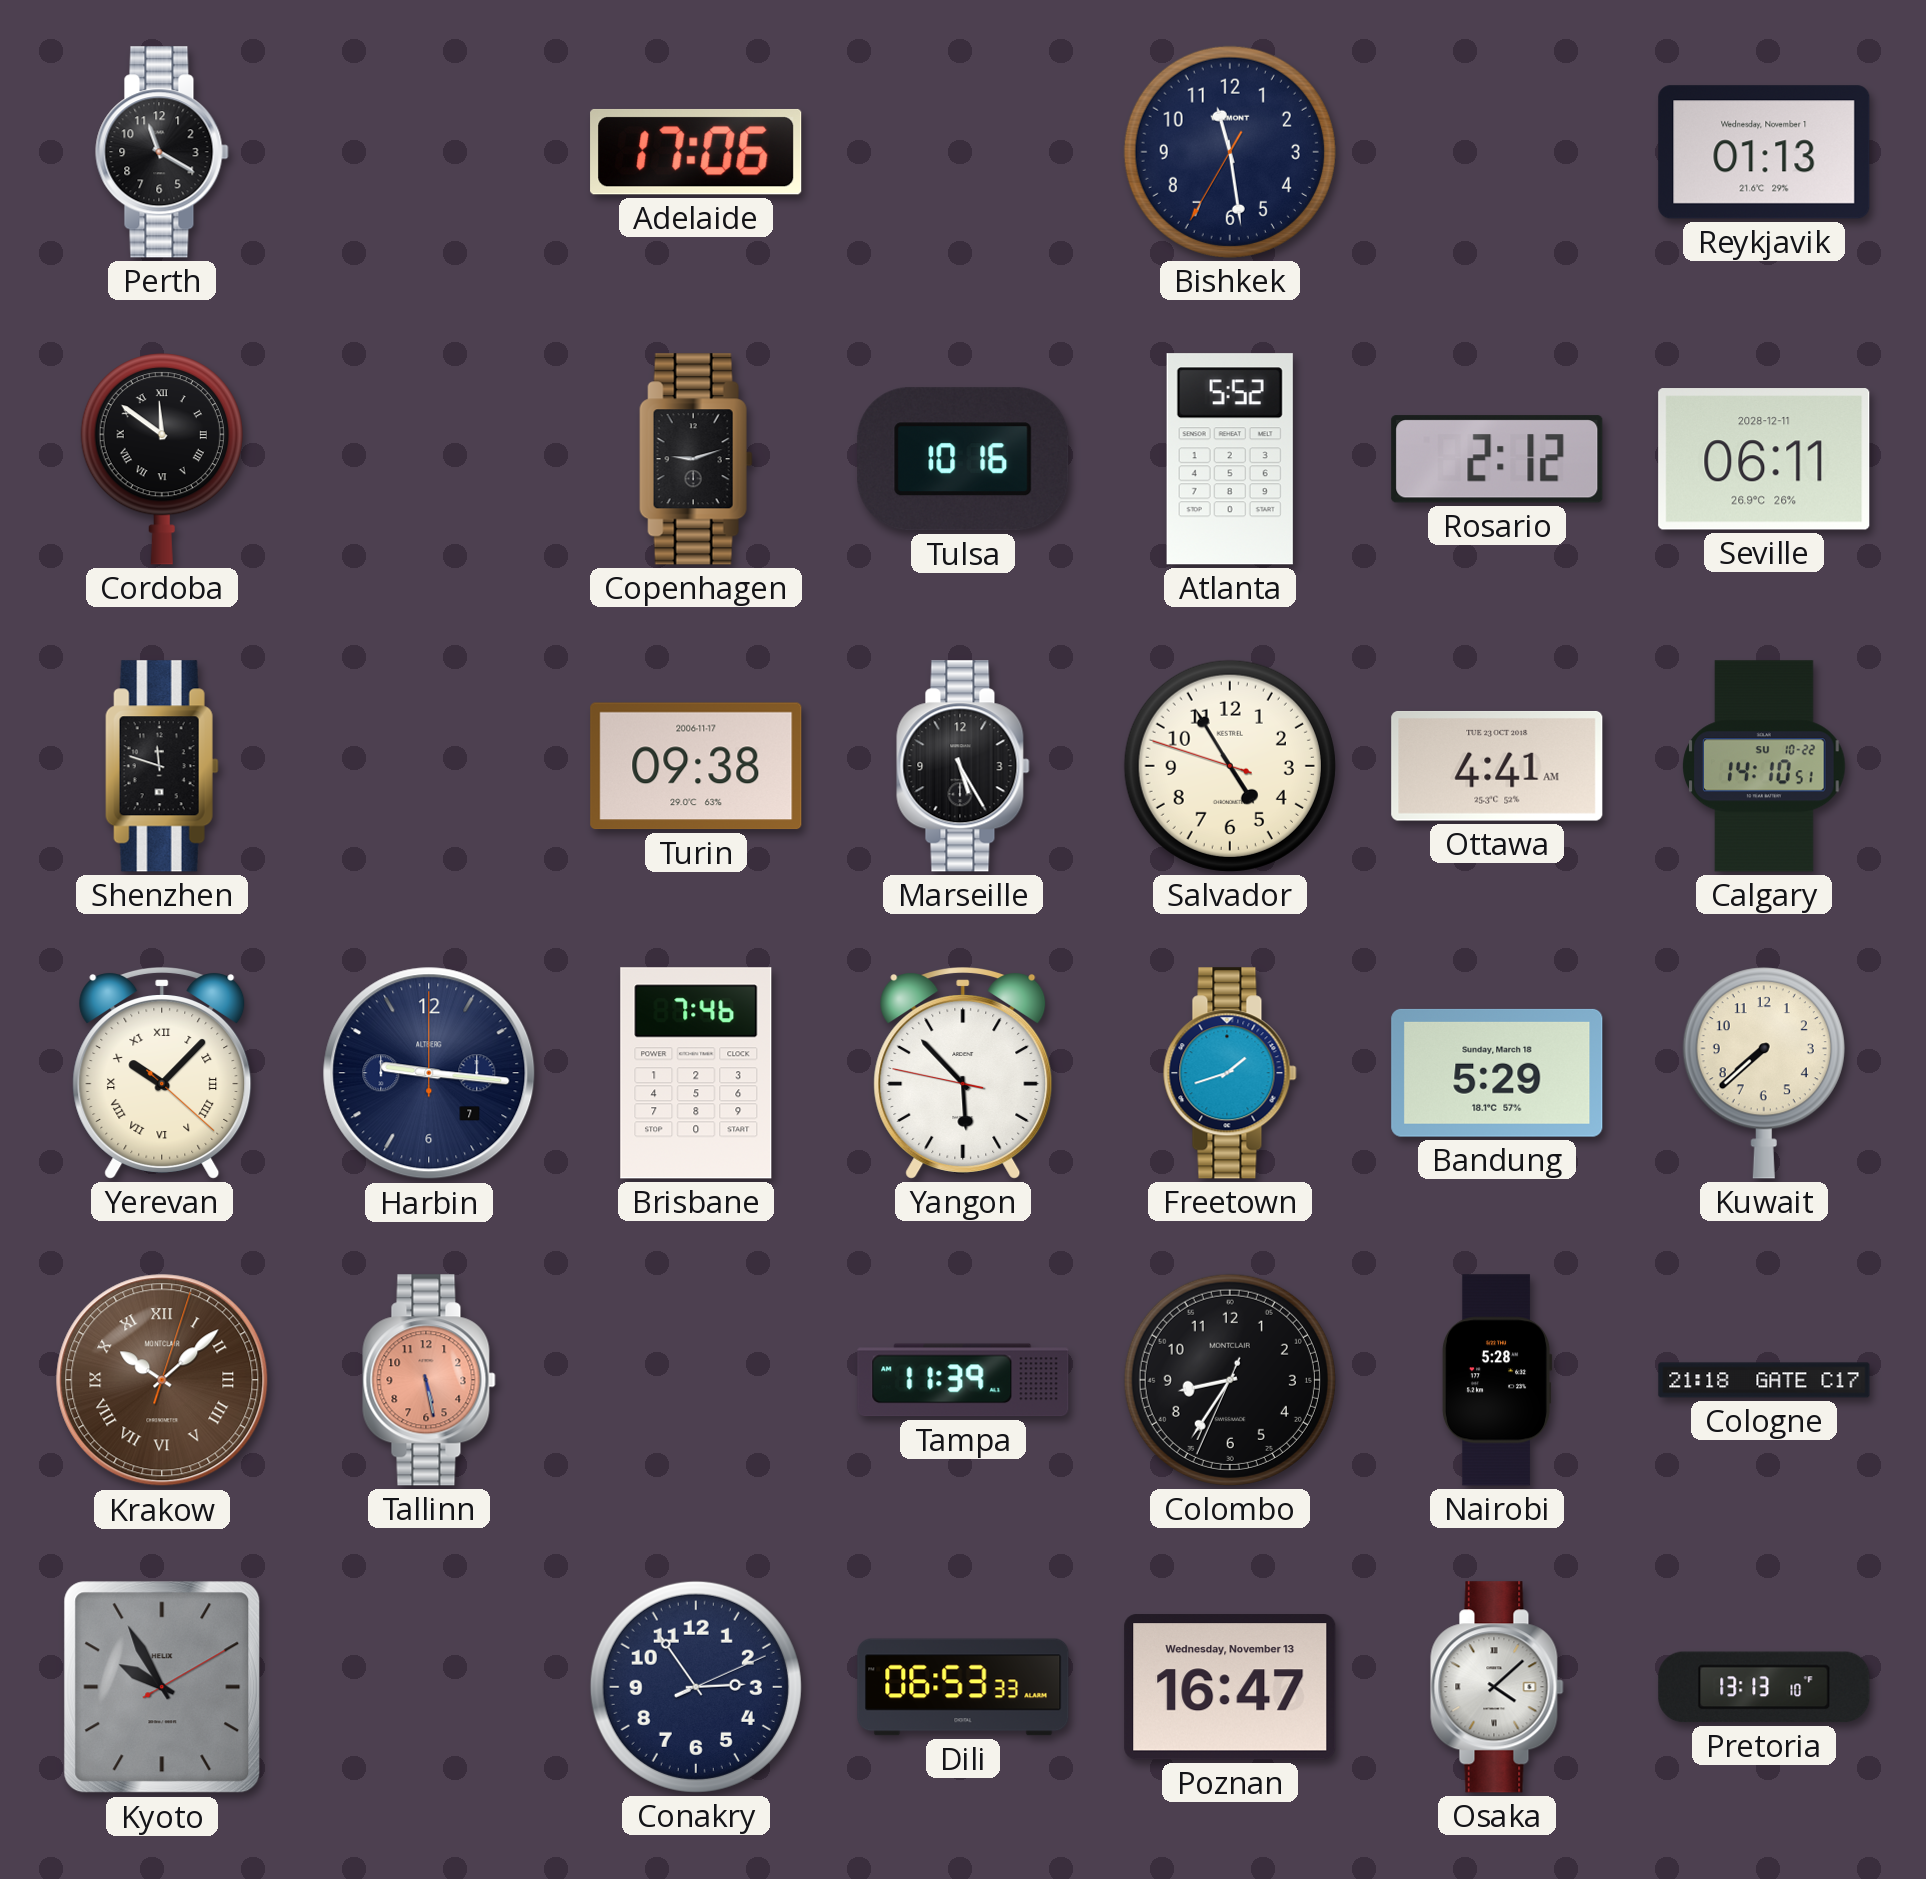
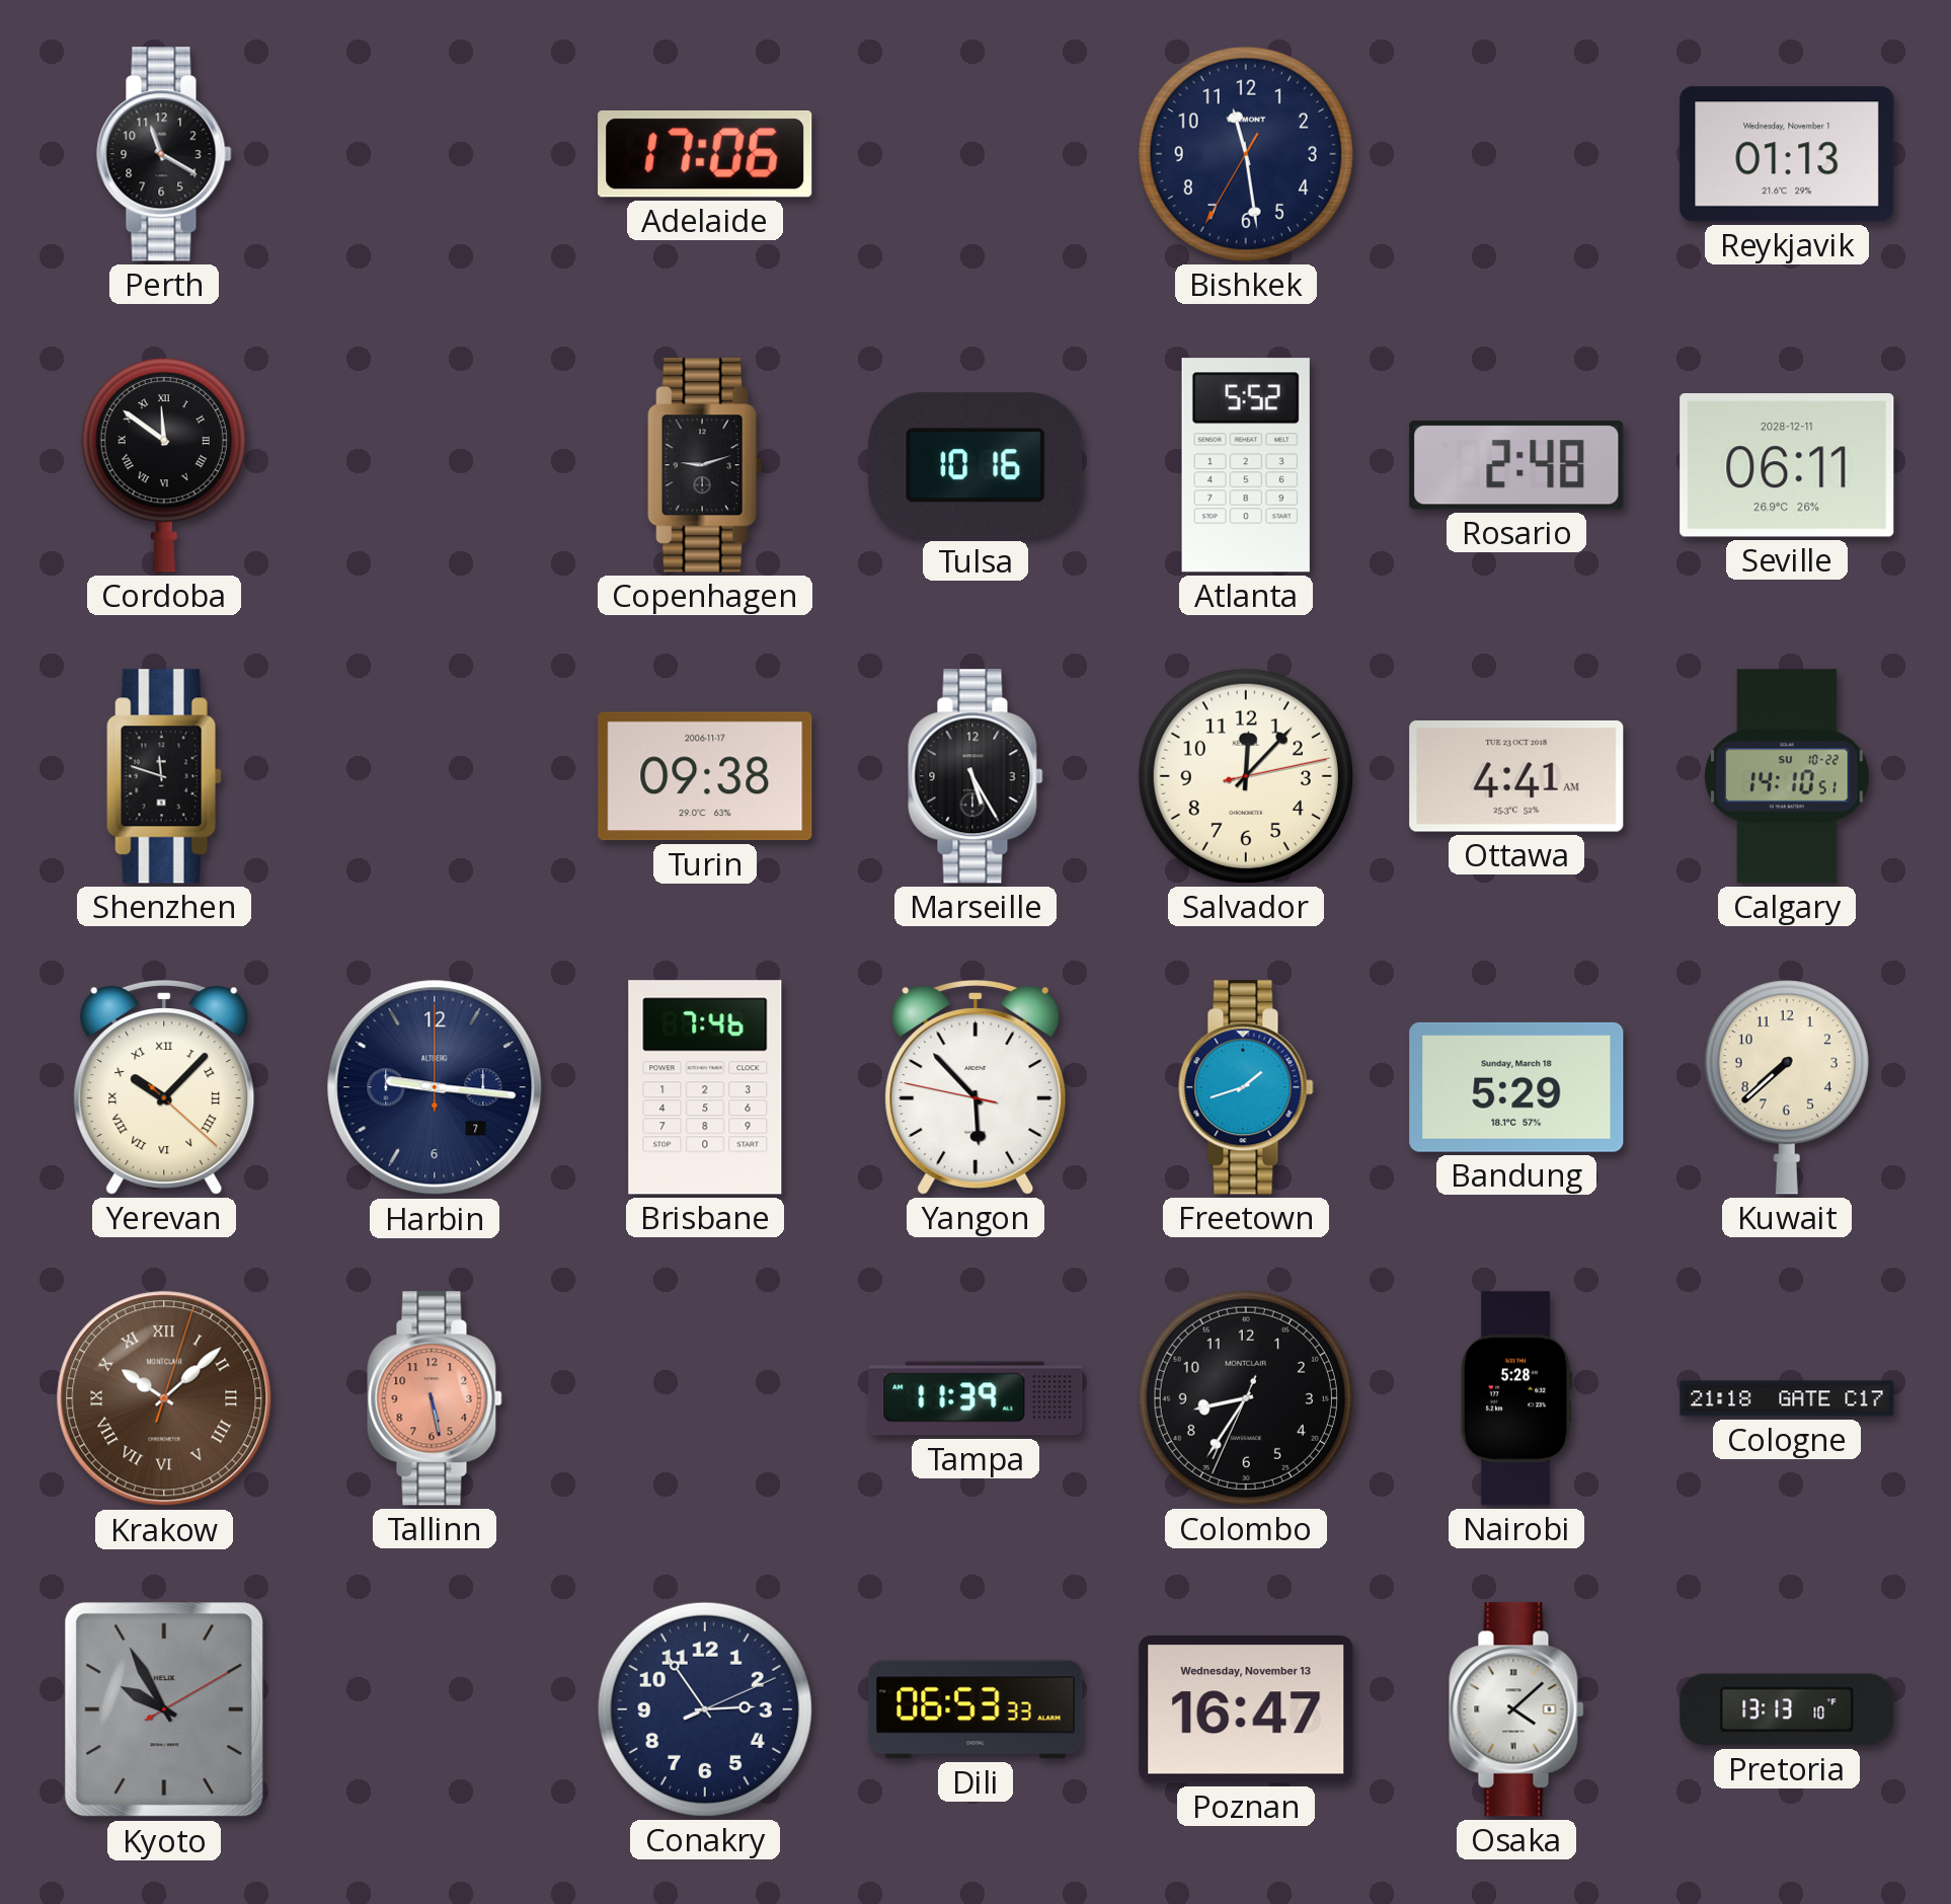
Rosario: 2:12 -> 2:48
Salvador: 4:54 -> 12:07
